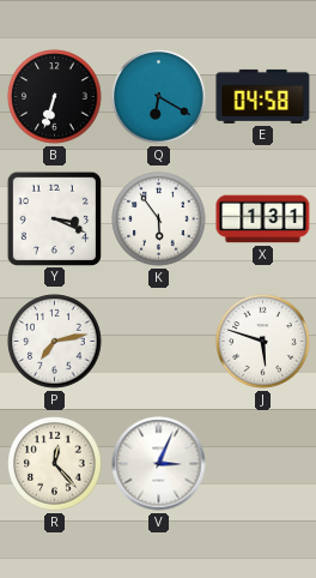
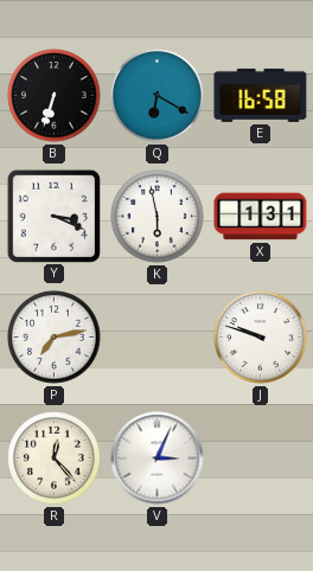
E: 04:58 -> 16:58
K: 5:54 -> 5:58
J: 5:48 -> 9:48
